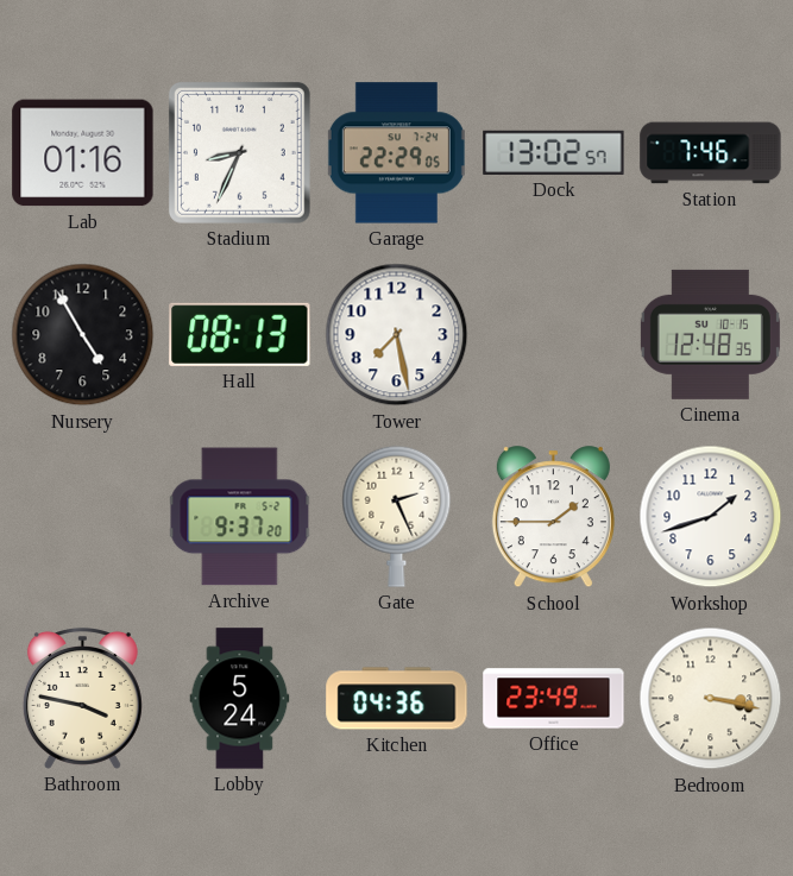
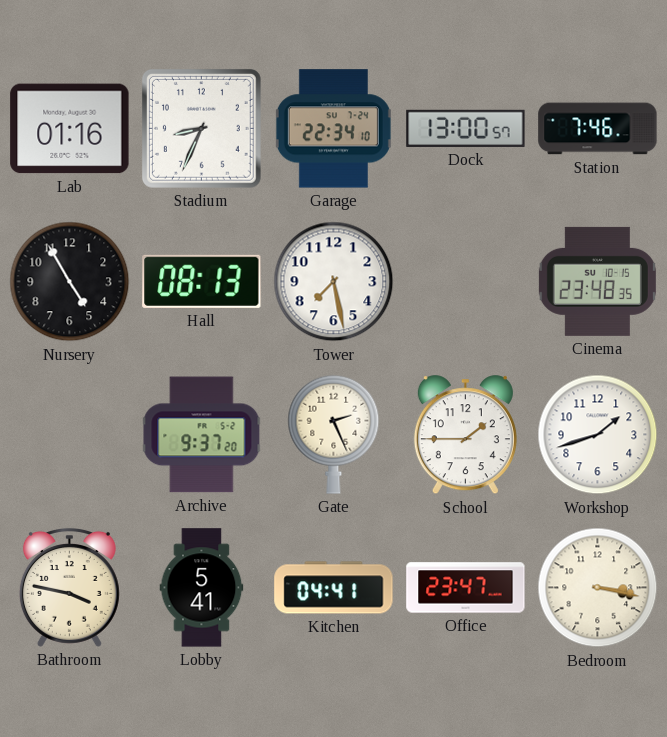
Garage: 22:29 -> 22:34
Dock: 13:02 -> 13:00
Cinema: 12:48 -> 23:48
Lobby: 5:24 -> 5:41
Kitchen: 04:36 -> 04:41
Office: 23:49 -> 23:47
